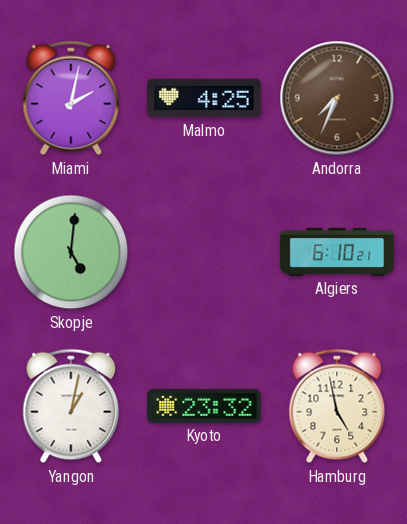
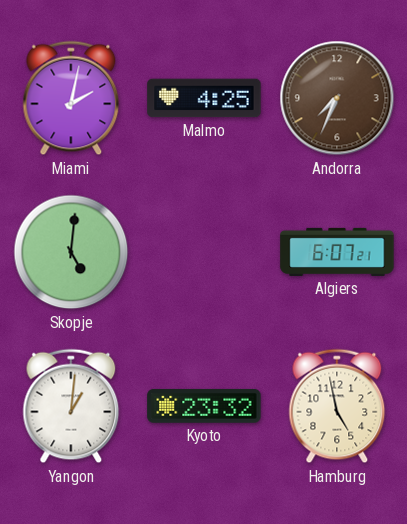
Algiers: 6:10 -> 6:07
Yangon: 1:02 -> 1:01
